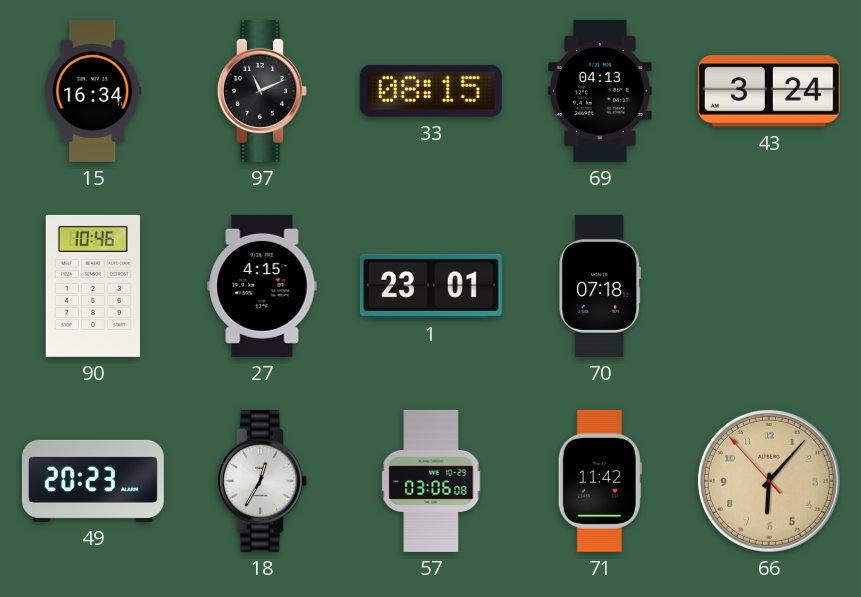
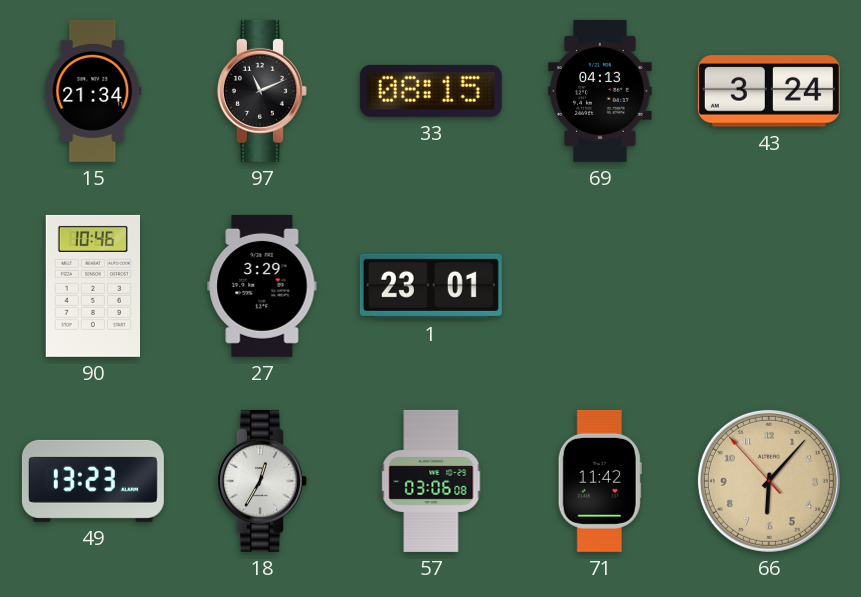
15: 16:34 -> 21:34
27: 4:15 -> 3:29
70: 07:18 -> none
49: 20:23 -> 13:23
